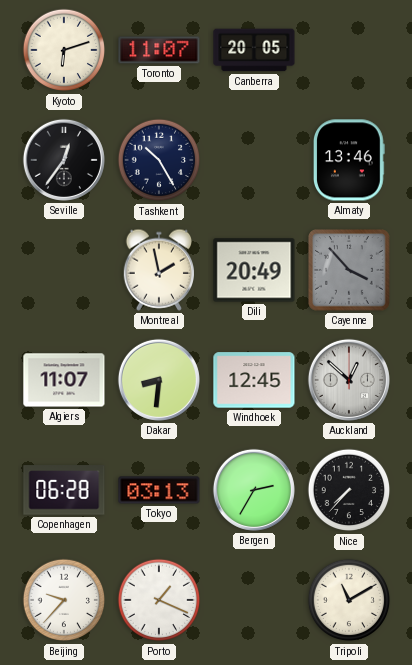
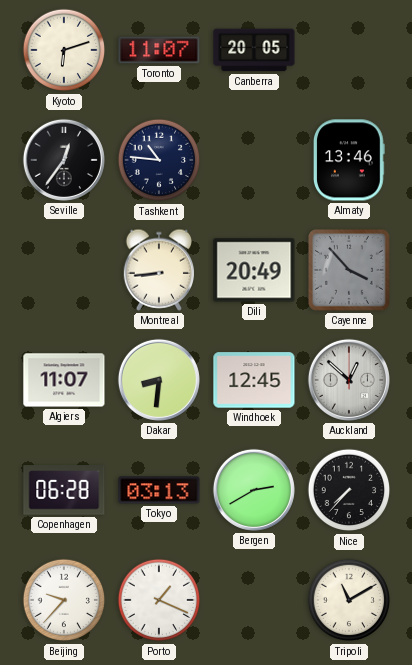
Tashkent: 10:25 -> 10:46
Montreal: 1:58 -> 8:44
Bergen: 2:35 -> 2:40
